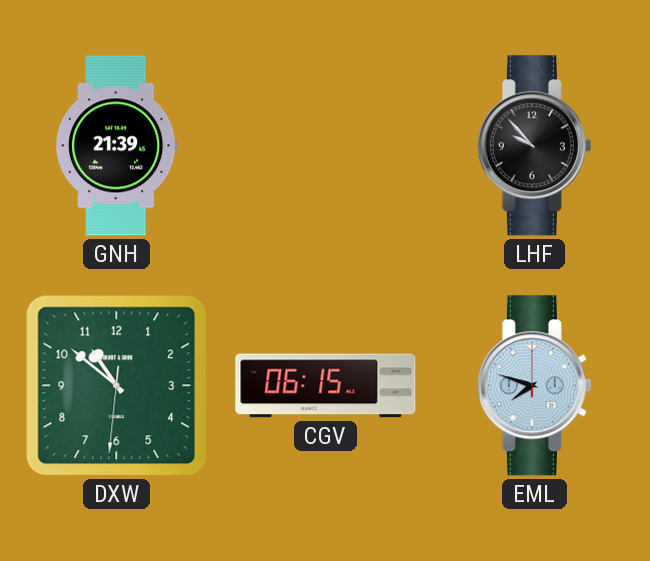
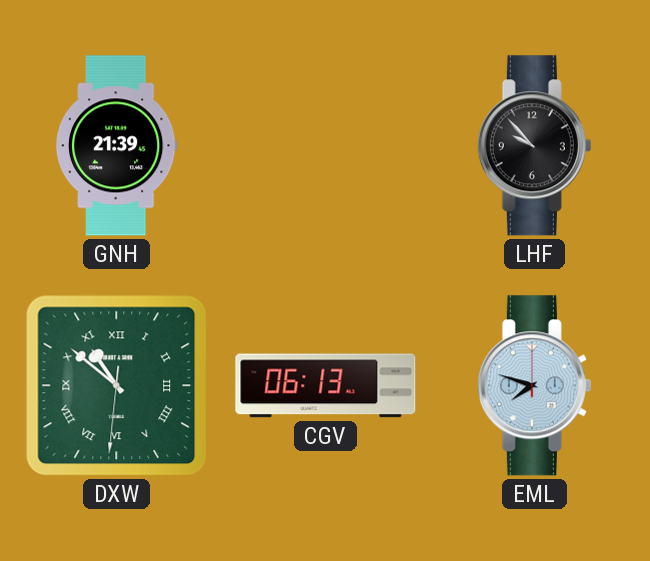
DXW numerals: Arabic -> Roman
CGV: 06:15 -> 06:13
